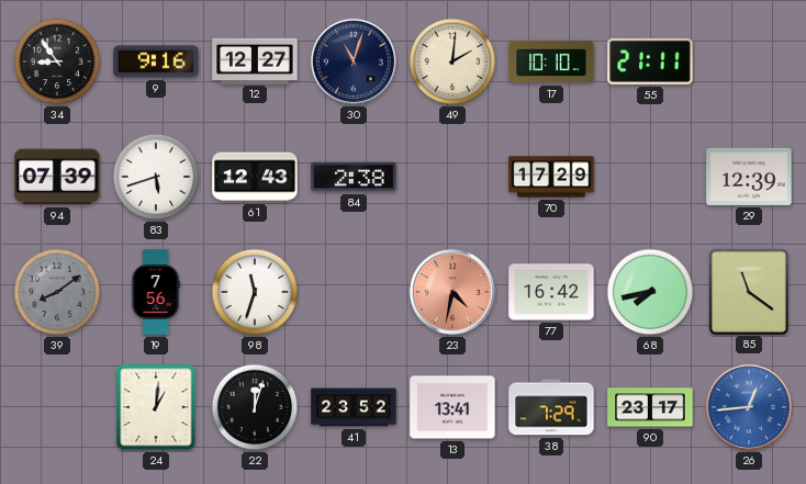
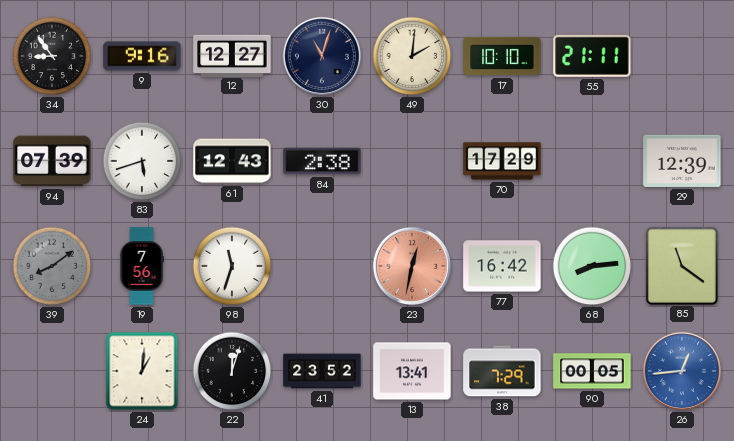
23: 4:32 -> 12:32
68: 7:43 -> 8:14
90: 23:17 -> 00:05
